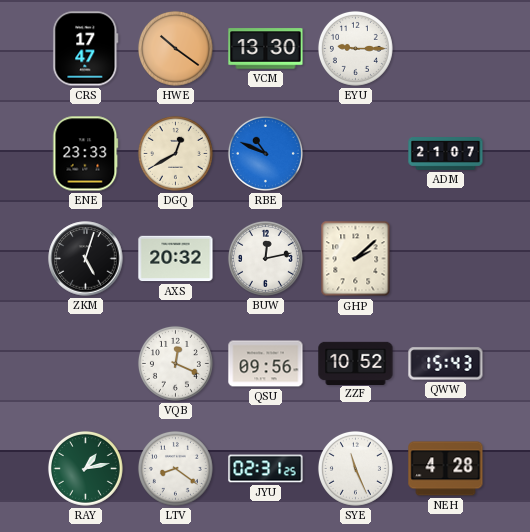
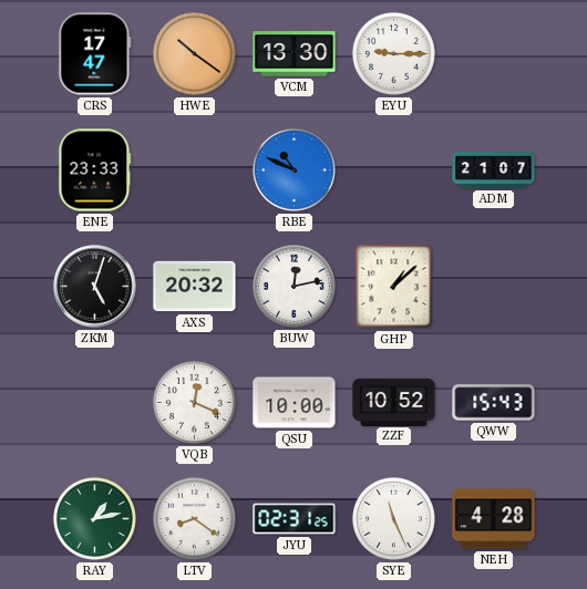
DGQ: 12:40 -> none
GHP: 2:08 -> 1:08
QSU: 09:56 -> 10:00
